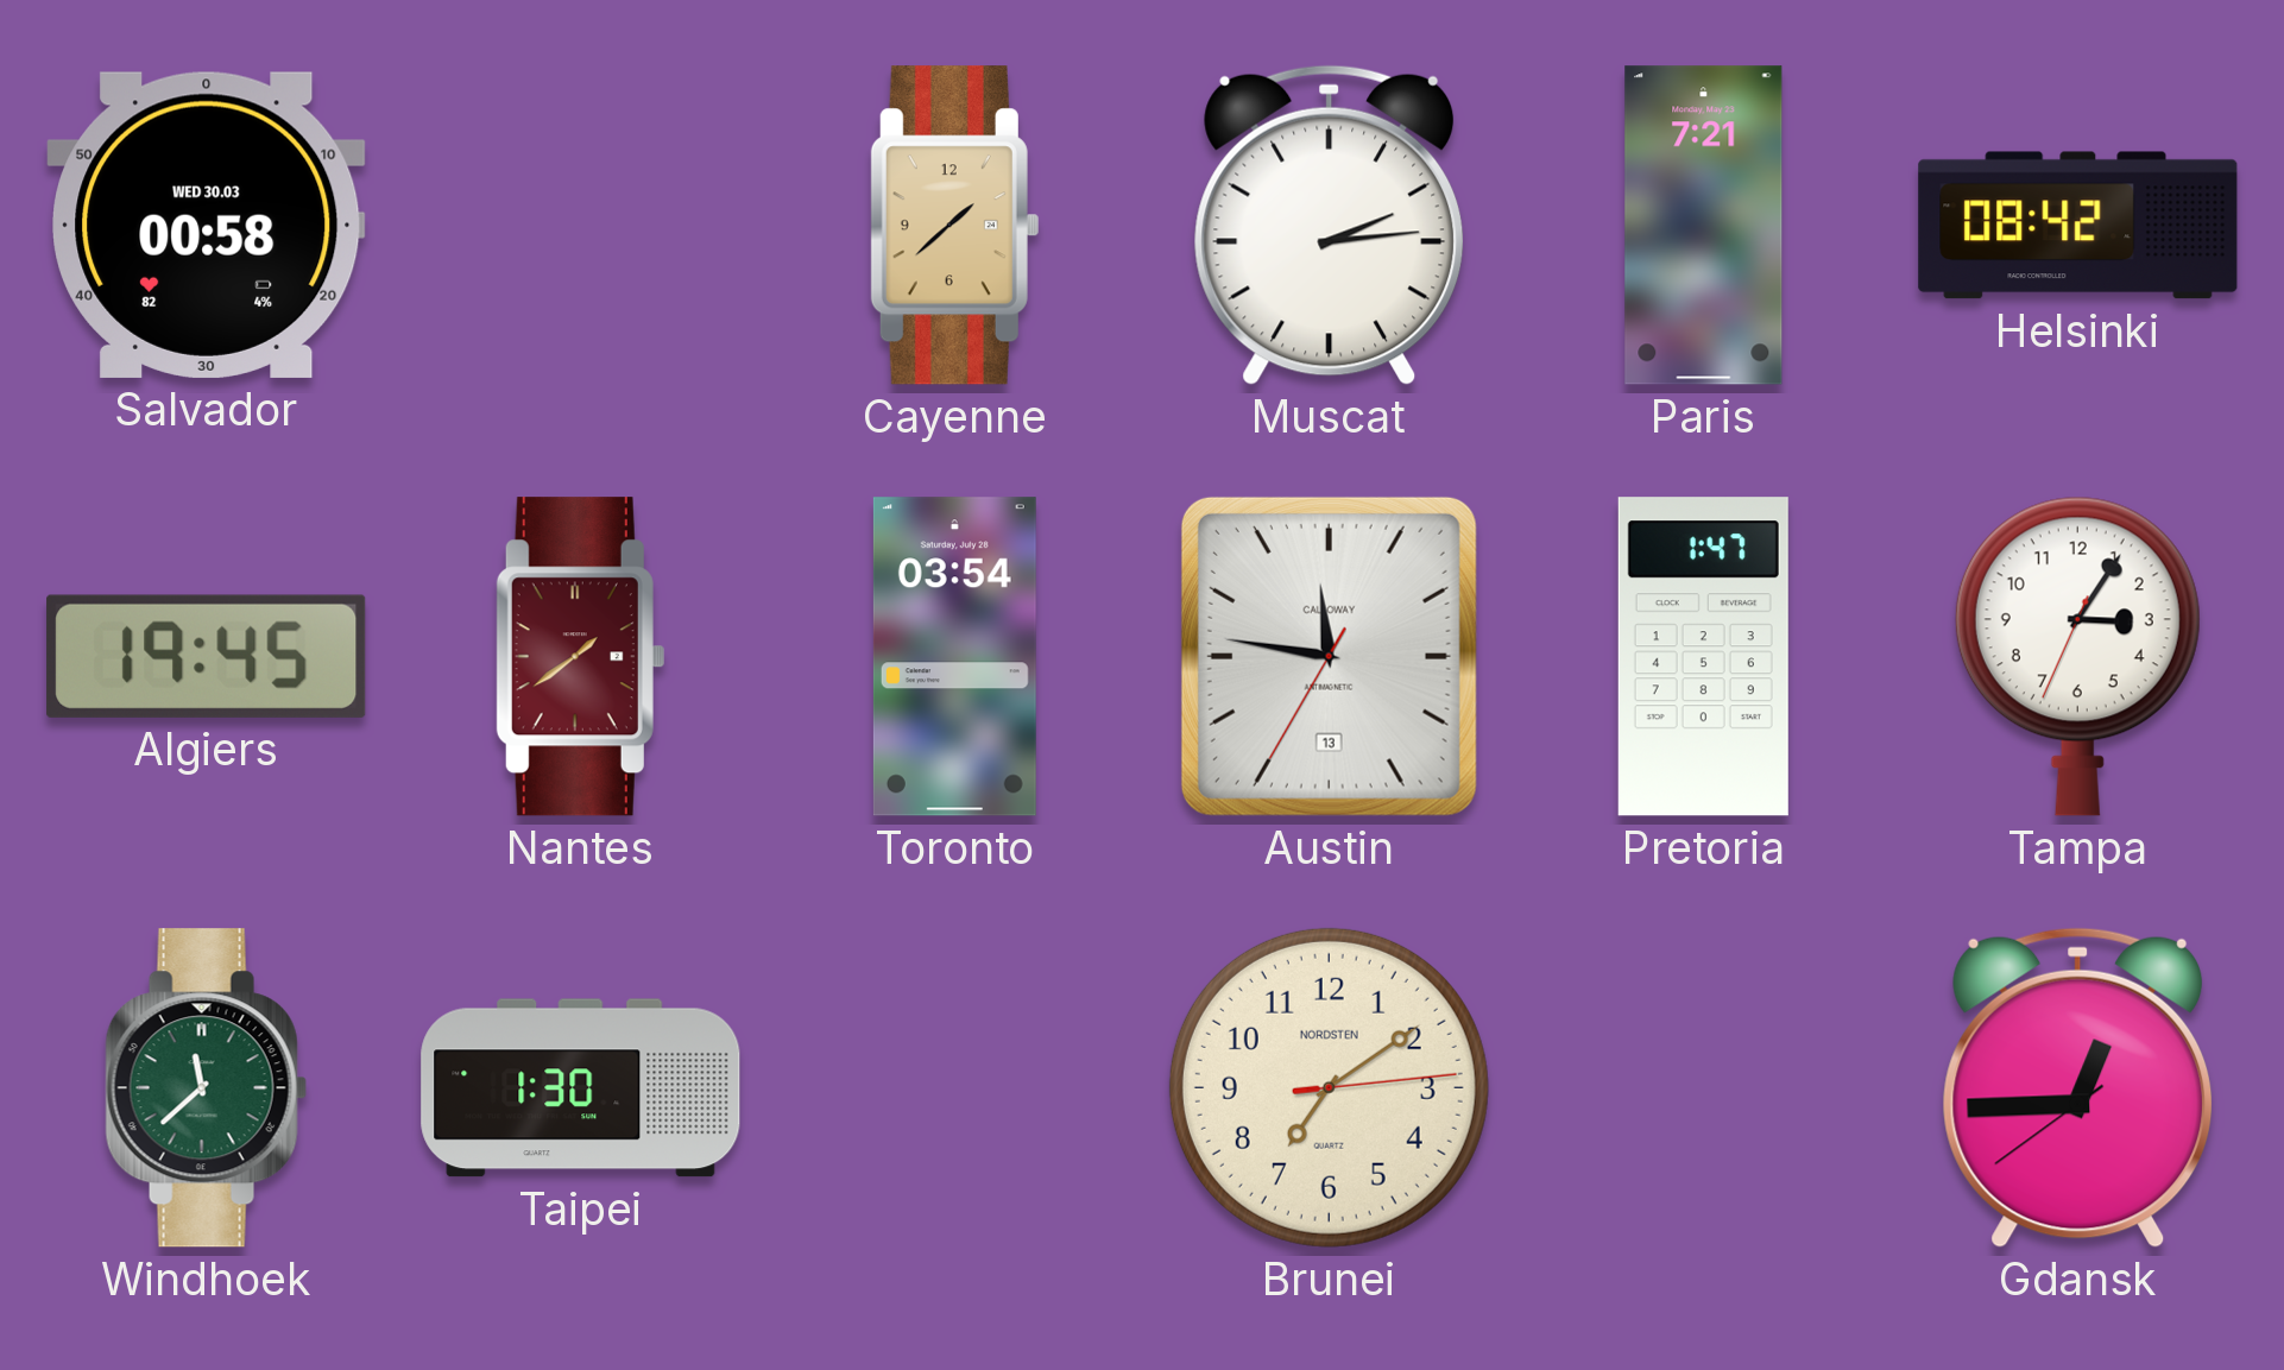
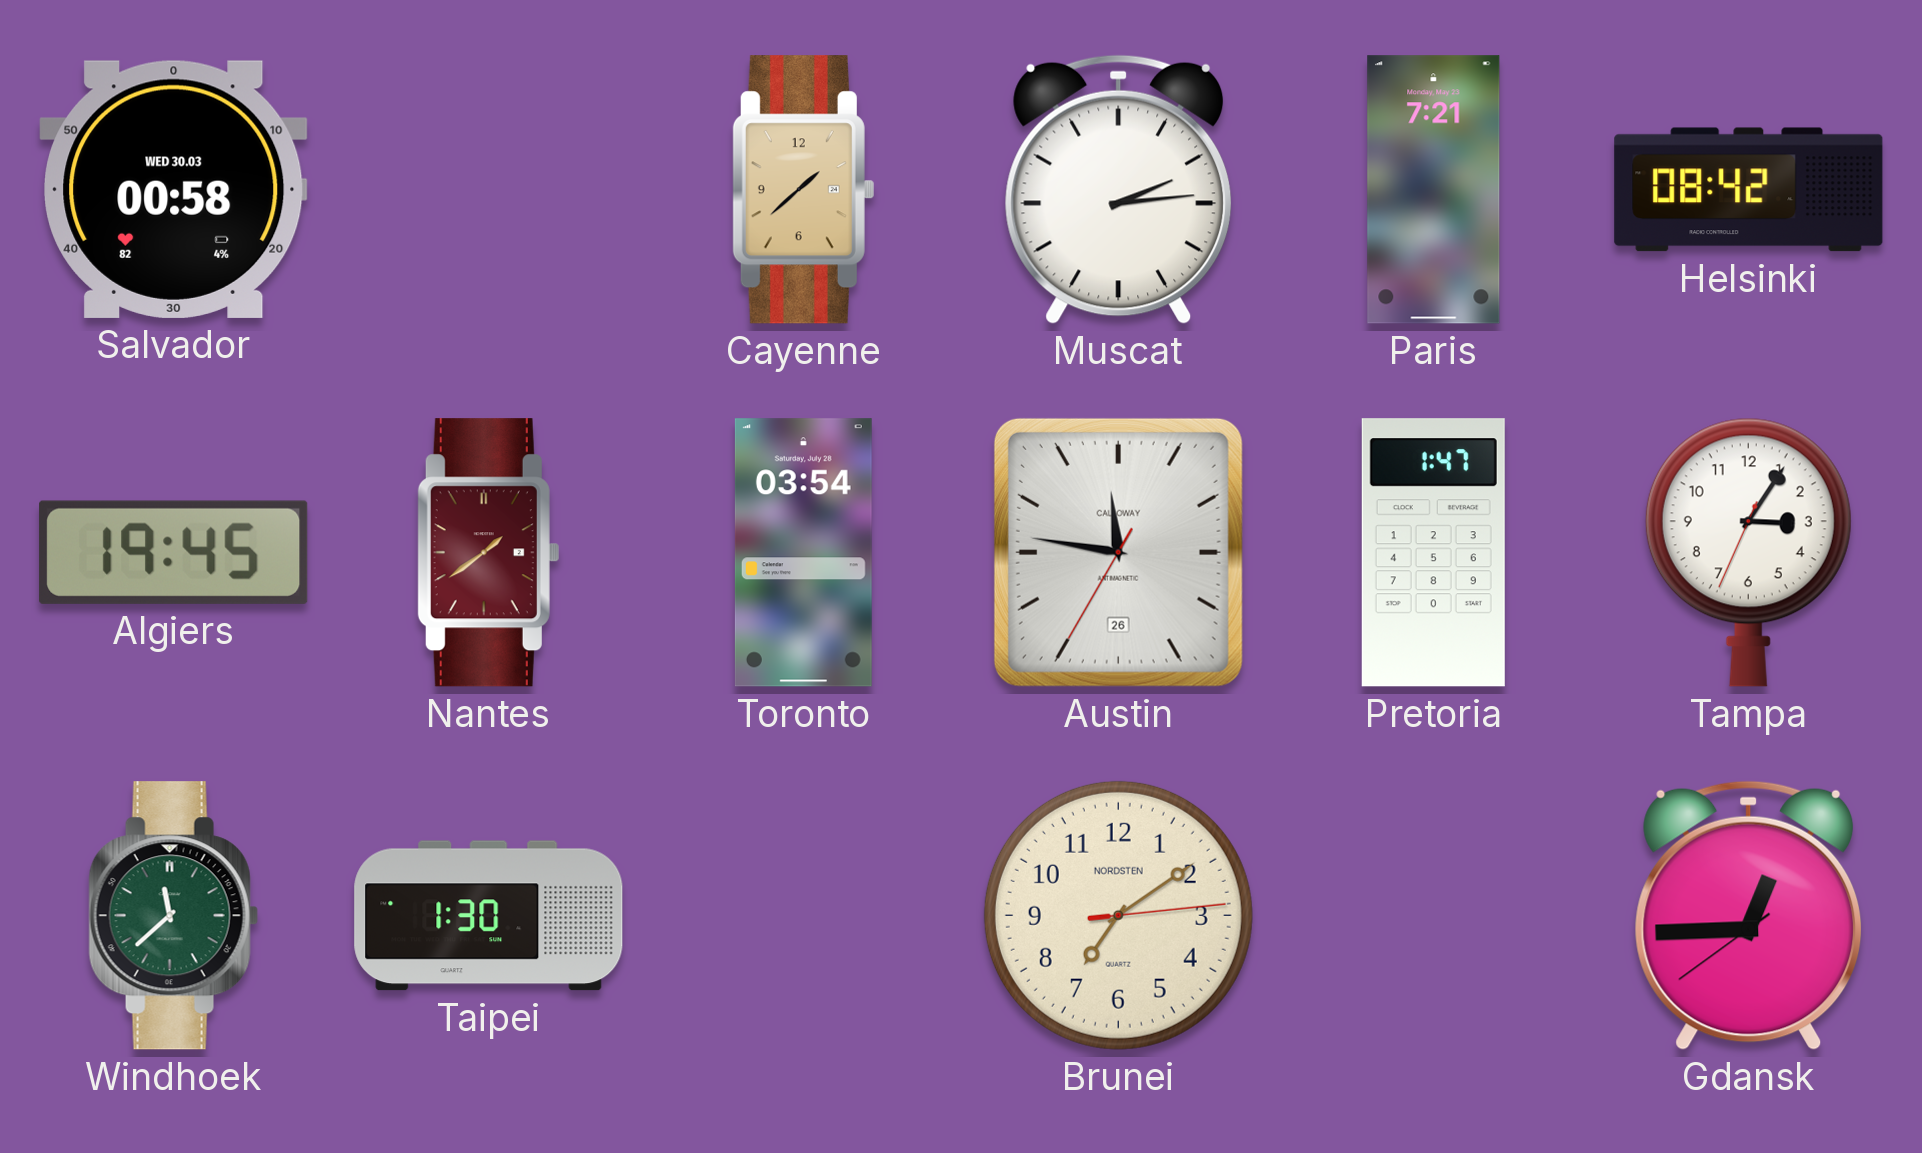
Austin date: 13 -> 26
